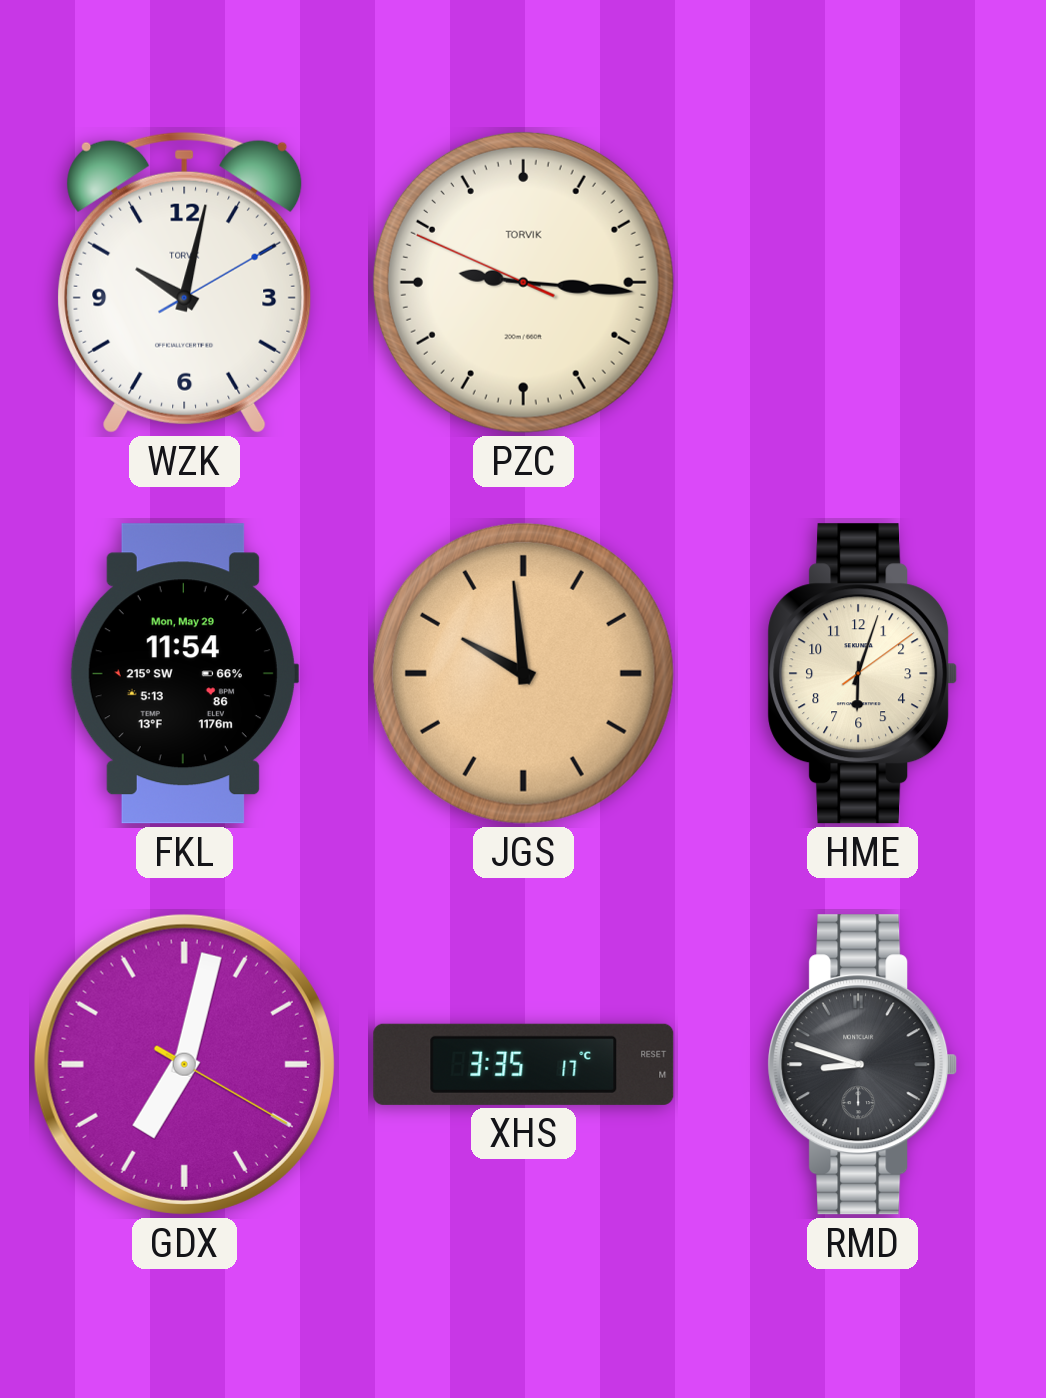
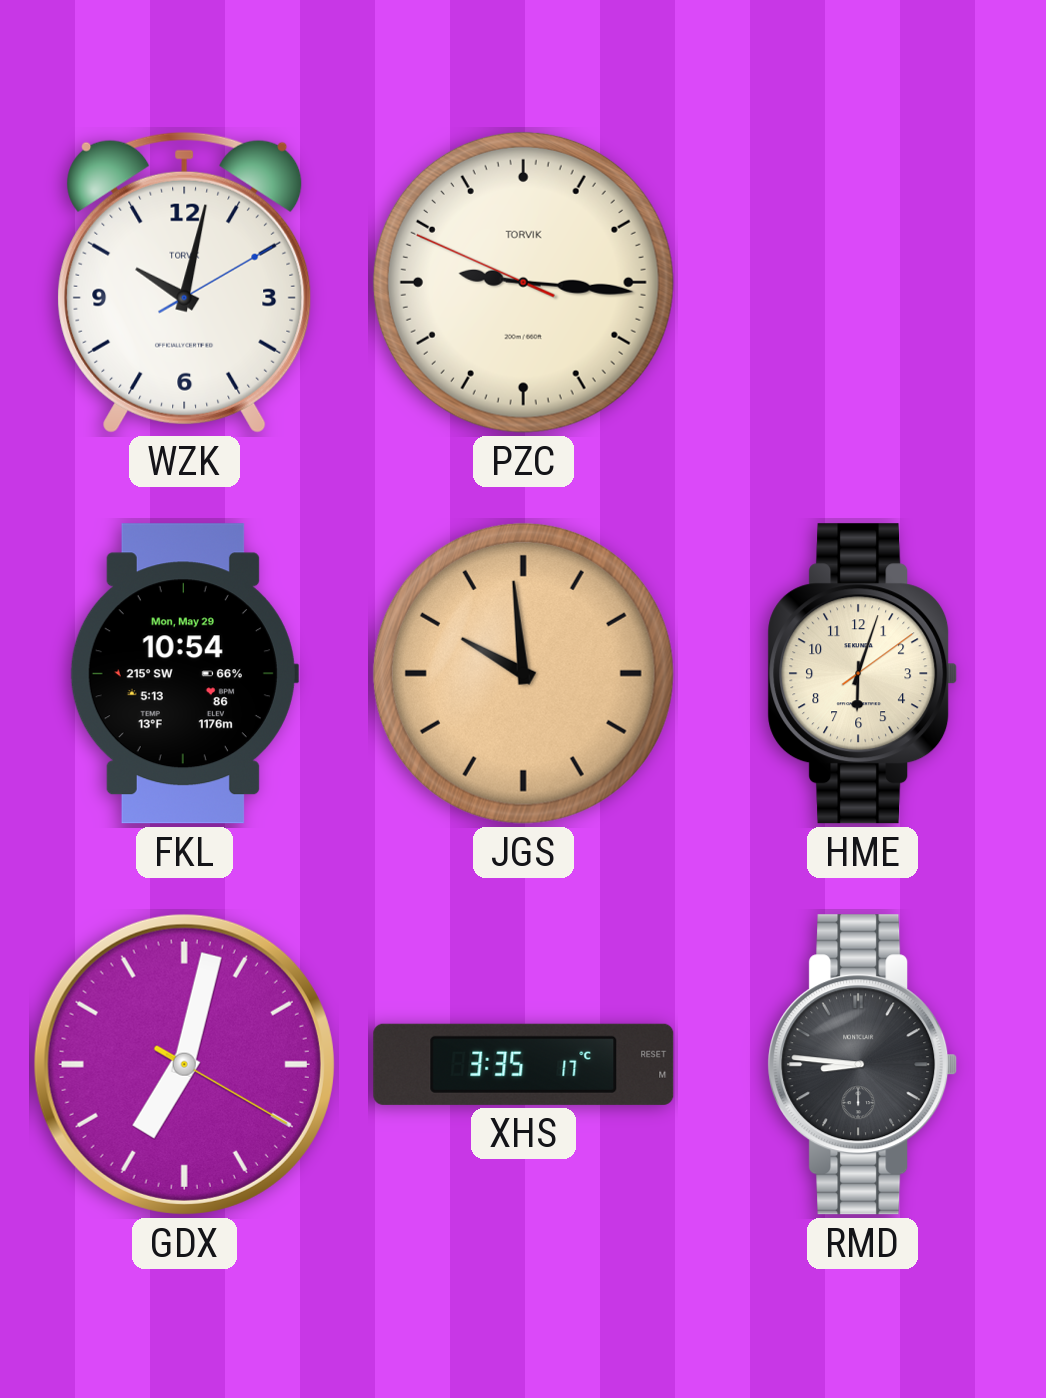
FKL: 11:54 -> 10:54
RMD: 8:48 -> 8:46
